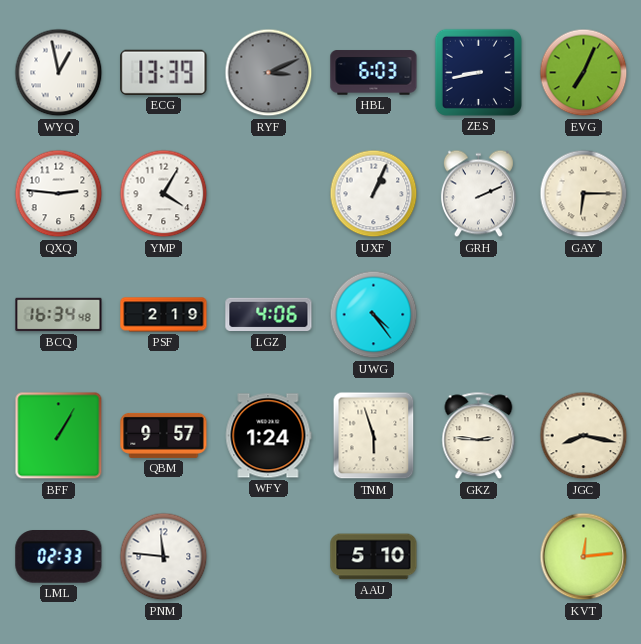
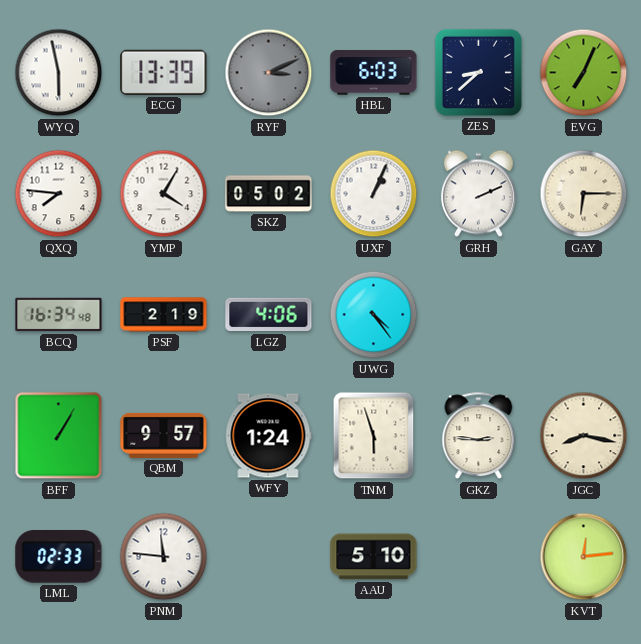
WYQ: 12:58 -> 5:58
ZES: 8:43 -> 8:38
QXQ: 2:46 -> 7:46
SKZ: none -> 05:02
